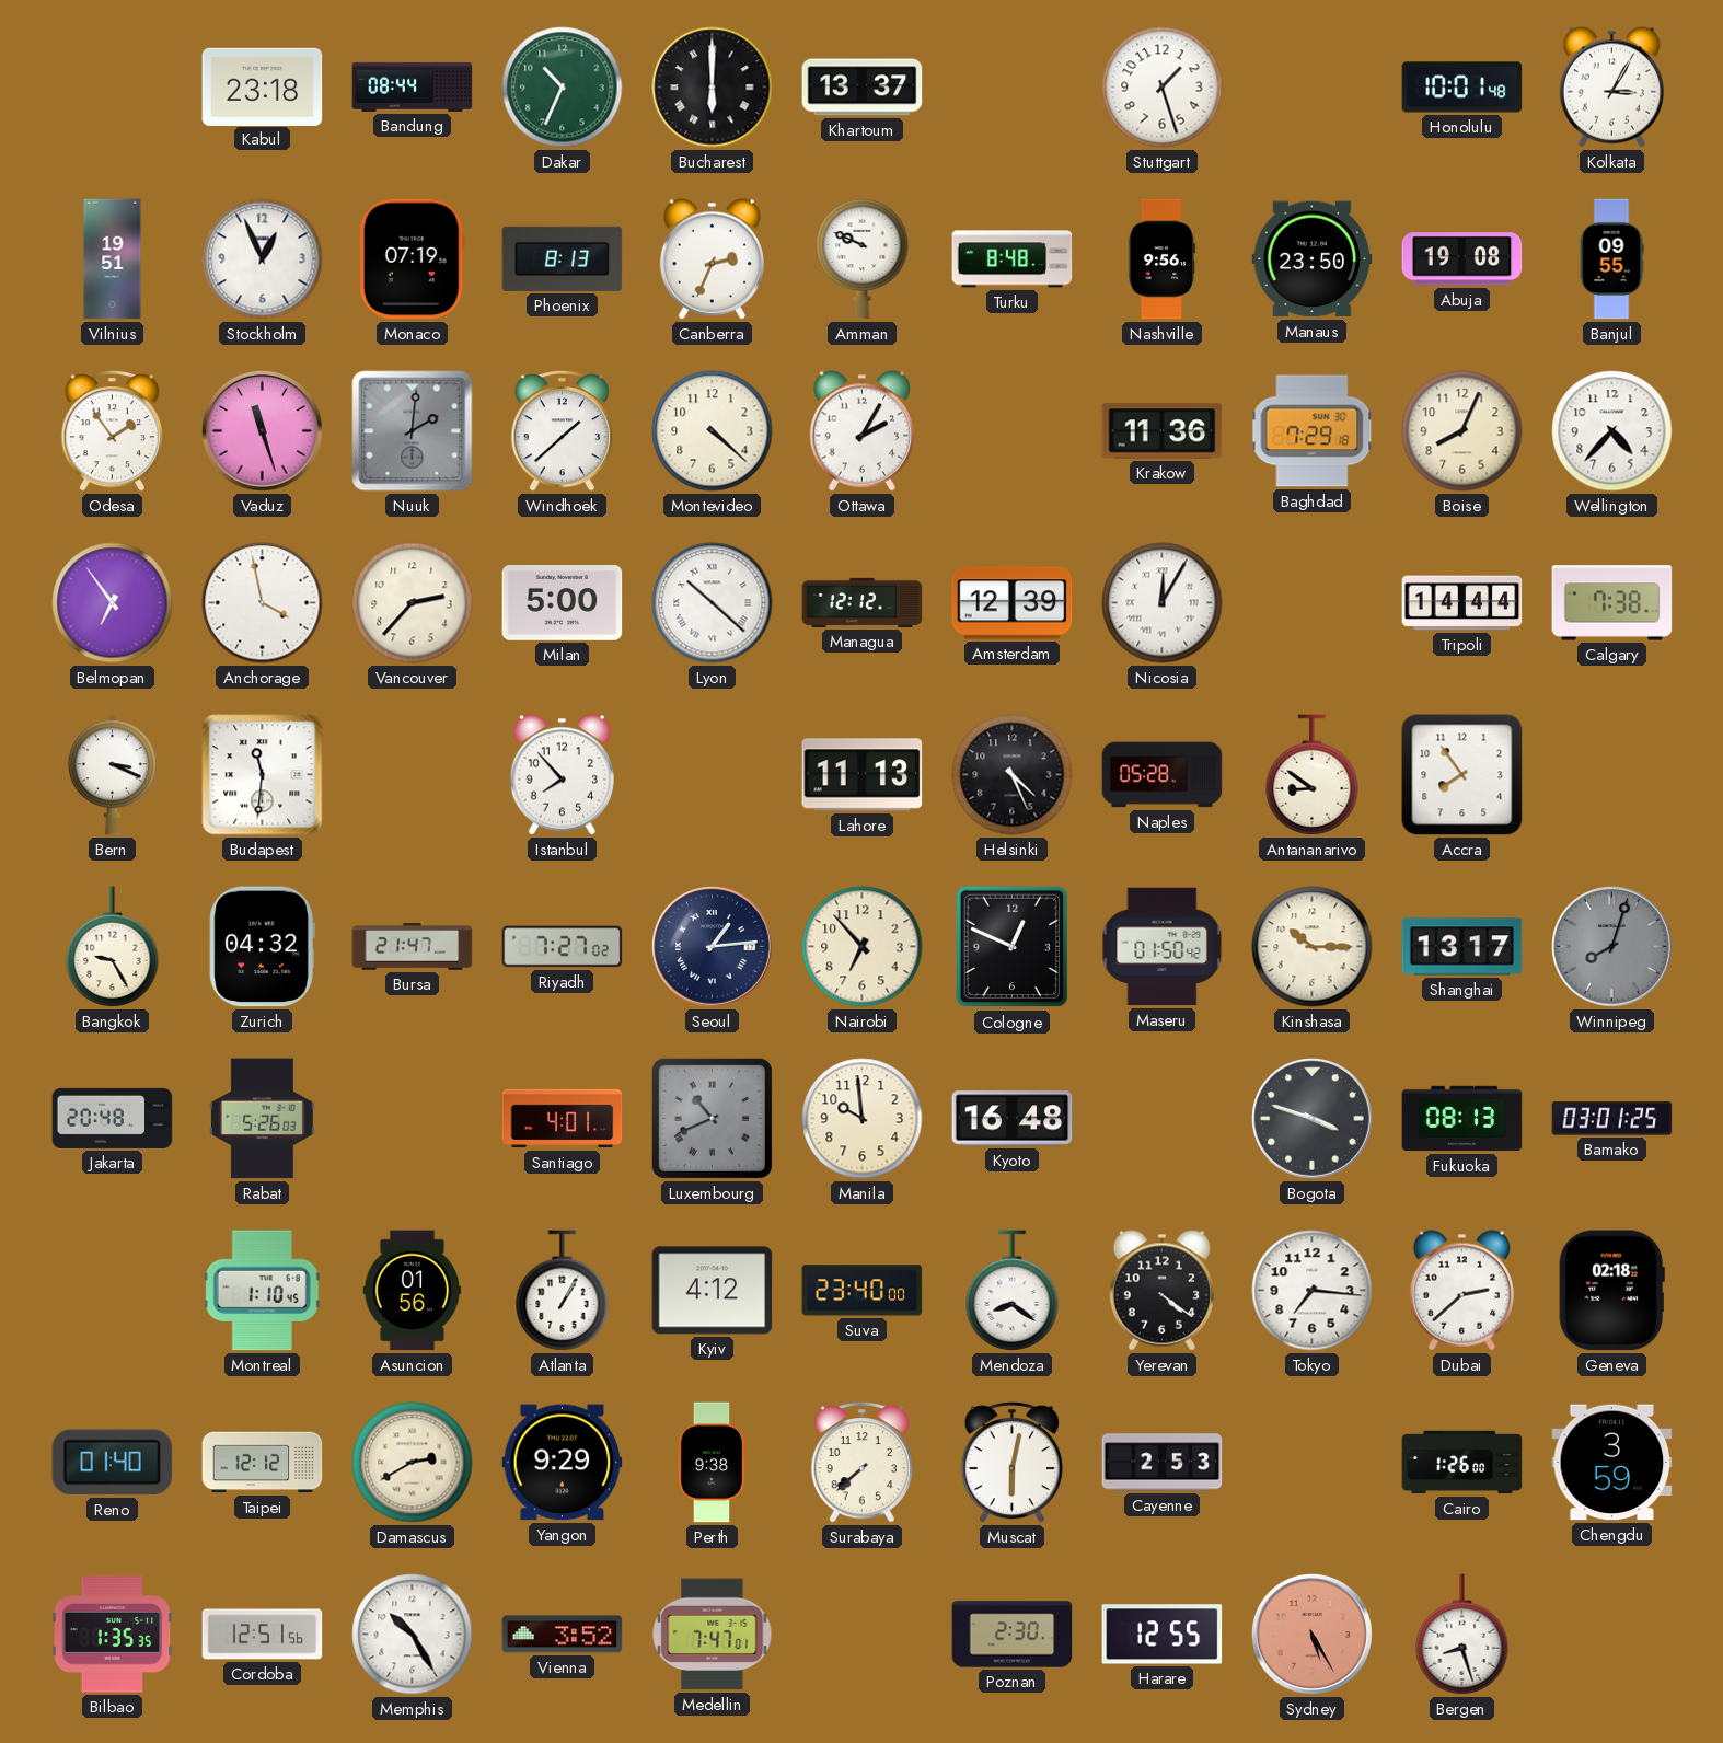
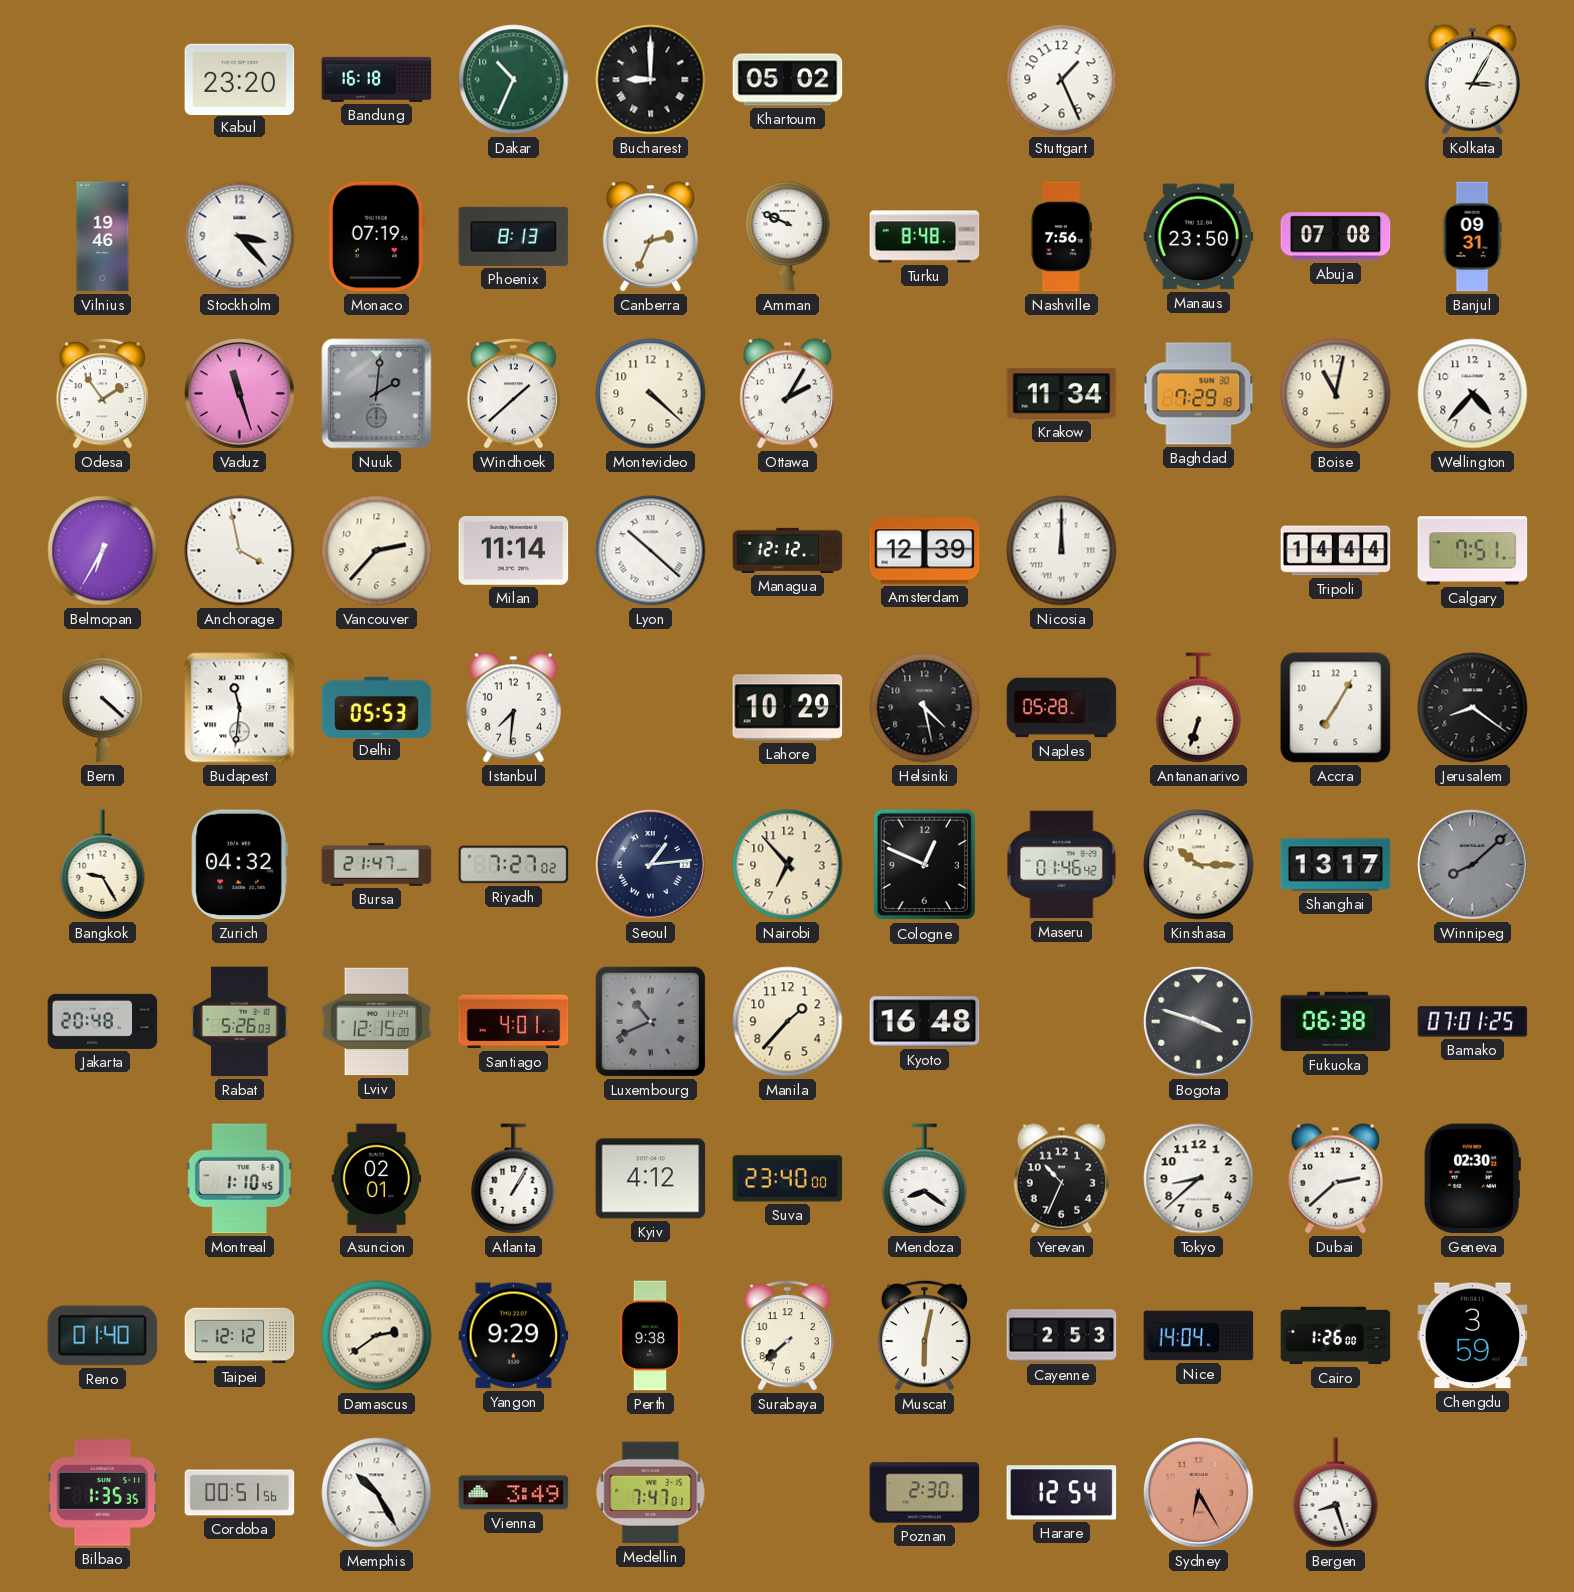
Kabul: 23:18 -> 23:20
Bandung: 08:44 -> 16:18
Bucharest: 6:00 -> 9:00
Khartoum: 13:37 -> 05:02
Stuttgart: 1:27 -> 1:26
Honolulu: 10:01 -> none
Vilnius: 19:51 -> 19:46
Stockholm: 12:56 -> 3:23
Nashville: 9:56 -> 7:56
Abuja: 19:08 -> 07:08
Banjul: 09:55 -> 09:31
Krakow: 11:36 -> 11:34
Boise: 8:04 -> 11:02
Belmopan: 6:54 -> 6:35
Milan: 5:00 -> 11:14
Nicosia: 12:05 -> 12:00
Calgary: 7:38 -> 7:51
Bern: 3:19 -> 4:22
Delhi: none -> 05:53
Istanbul: 7:53 -> 7:31
Lahore: 11:13 -> 10:29
Helsinki: 4:26 -> 4:28
Antananarivo: 8:51 -> 6:33
Accra: 7:54 -> 7:05
Jerusalem: none -> 8:21
Maseru: 01:50 -> 01:46
Winnipeg: 8:03 -> 8:08
Lviv: none -> 12:15
Manila: 9:59 -> 1:37
Fukuoka: 08:13 -> 06:38
Bamako: 03:01 -> 07:01
Asuncion: 01:56 -> 02:01
Yerevan: 4:21 -> 10:34
Tokyo: 7:16 -> 8:38
Geneva: 02:18 -> 02:30
Damascus: 2:40 -> 2:39
Nice: none -> 14:04
Cordoba: 12:51 -> 00:51
Vienna: 3:52 -> 3:49
Harare: 12:55 -> 12:54
Sydney: 5:25 -> 6:25
